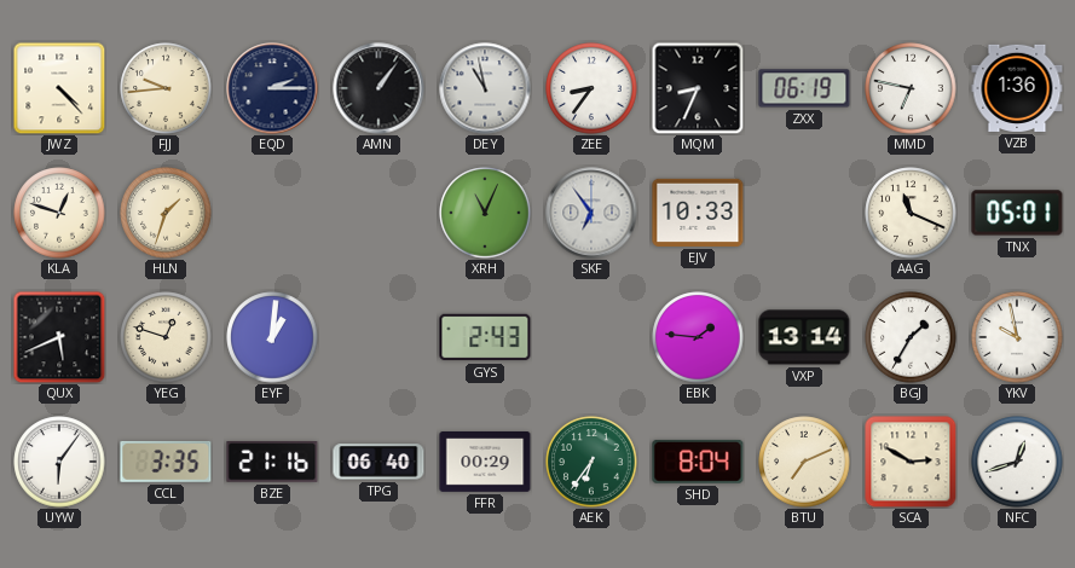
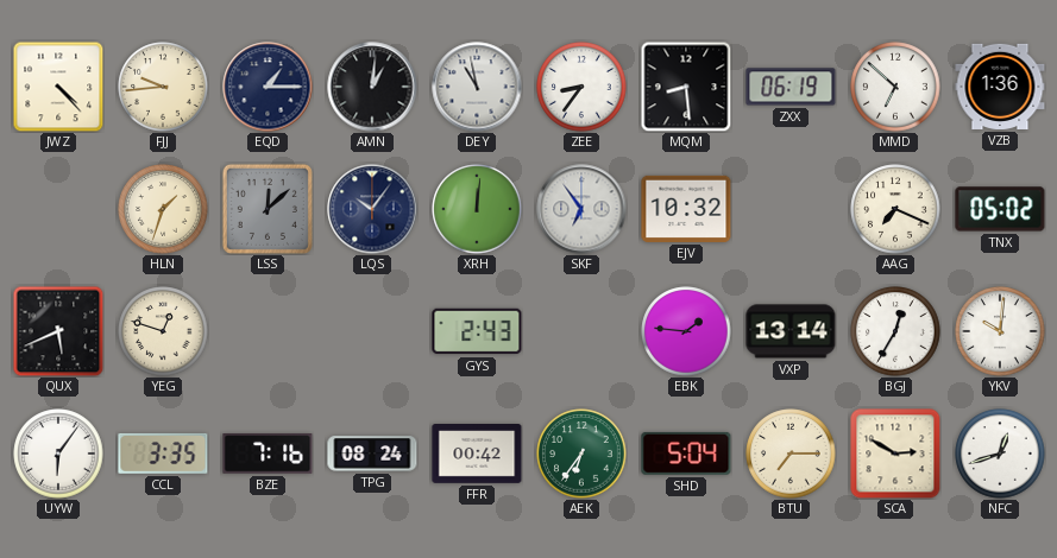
EQD: 2:15 -> 1:15
AMN: 1:06 -> 1:01
MQM: 8:34 -> 8:29
MMD: 6:47 -> 6:52
KLA: 12:48 -> none
LSS: none -> 12:08
LQS: none -> 10:06
XRH: 11:04 -> 12:01
EJV: 10:33 -> 10:32
AAG: 11:19 -> 7:19
TNX: 05:01 -> 05:02
EYF: 1:01 -> none
BGJ: 1:35 -> 12:35
YKV: 9:58 -> 10:01
BZE: 21:16 -> 7:16
TPG: 06:40 -> 08:24
FFR: 00:29 -> 00:42
SHD: 8:04 -> 5:04
BTU: 7:11 -> 7:15
